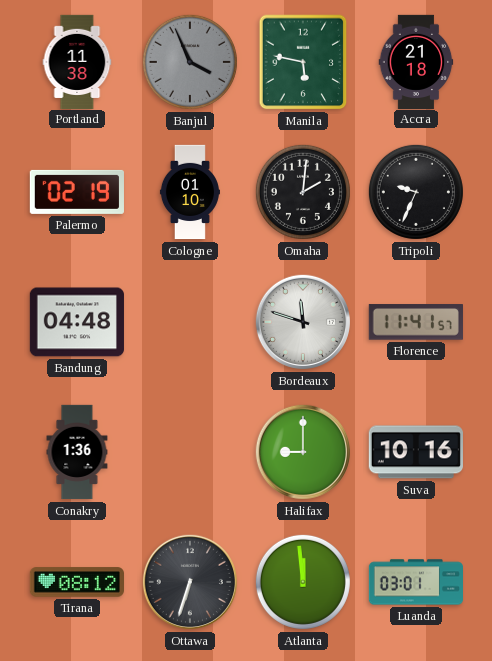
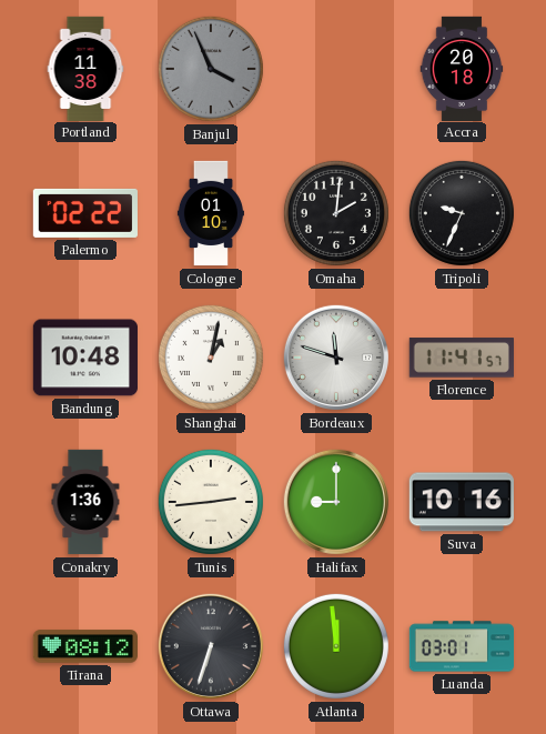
Manila: 5:47 -> none
Accra: 21:18 -> 20:18
Palermo: 02:19 -> 02:22
Bandung: 04:48 -> 10:48
Shanghai: none -> 1:02
Tunis: none -> 2:44
